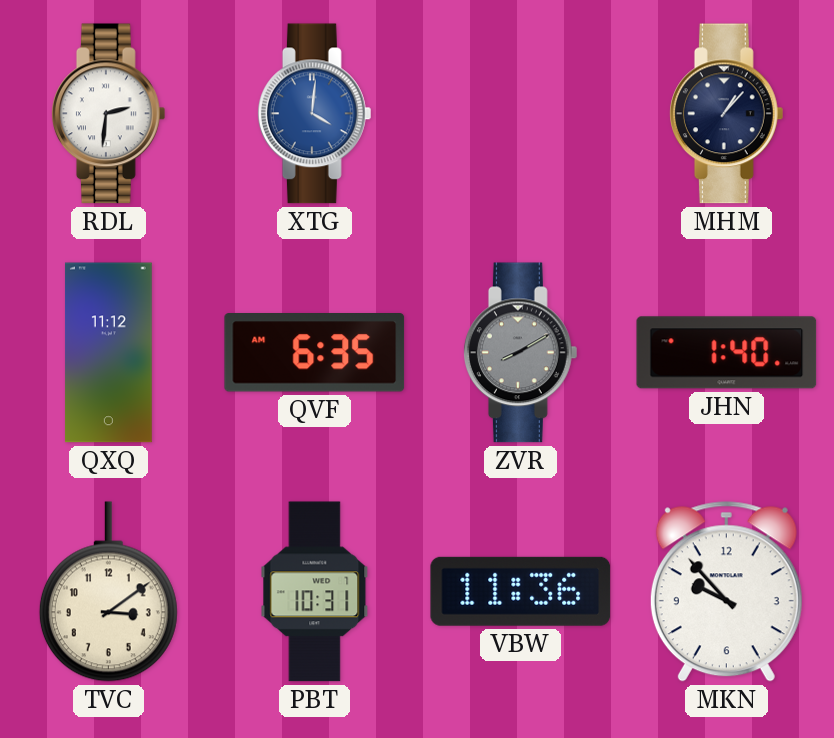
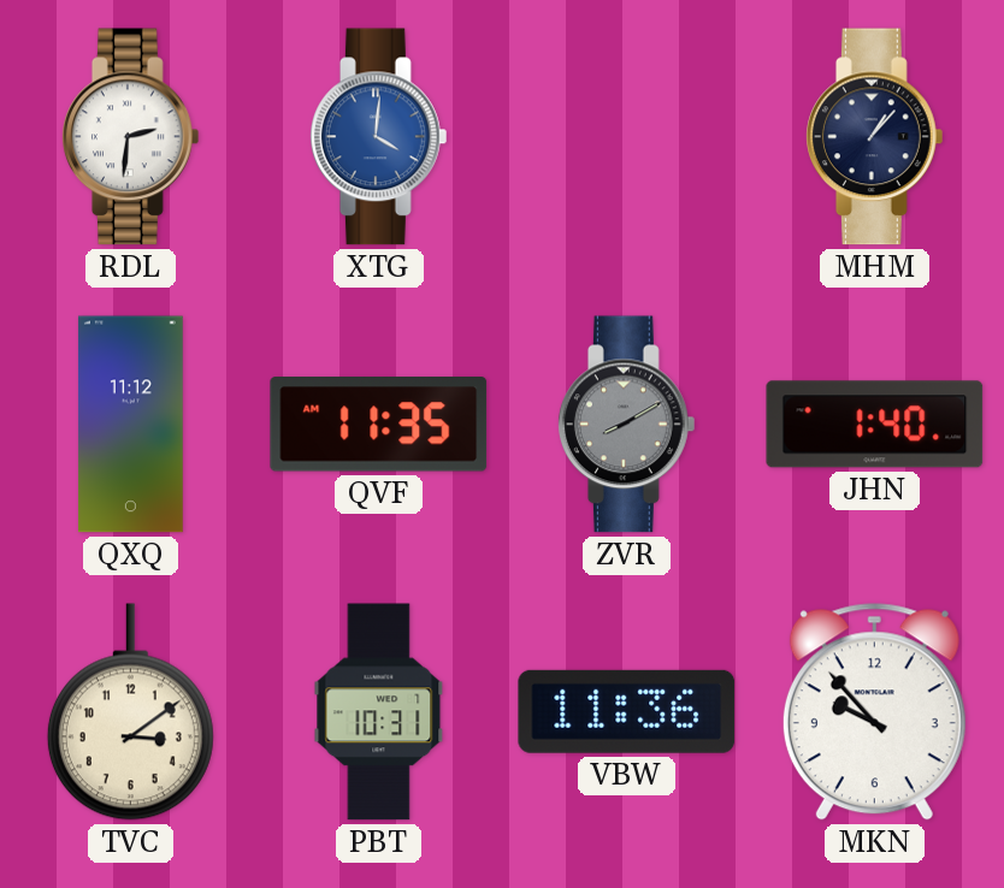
QVF: 6:35 -> 11:35
